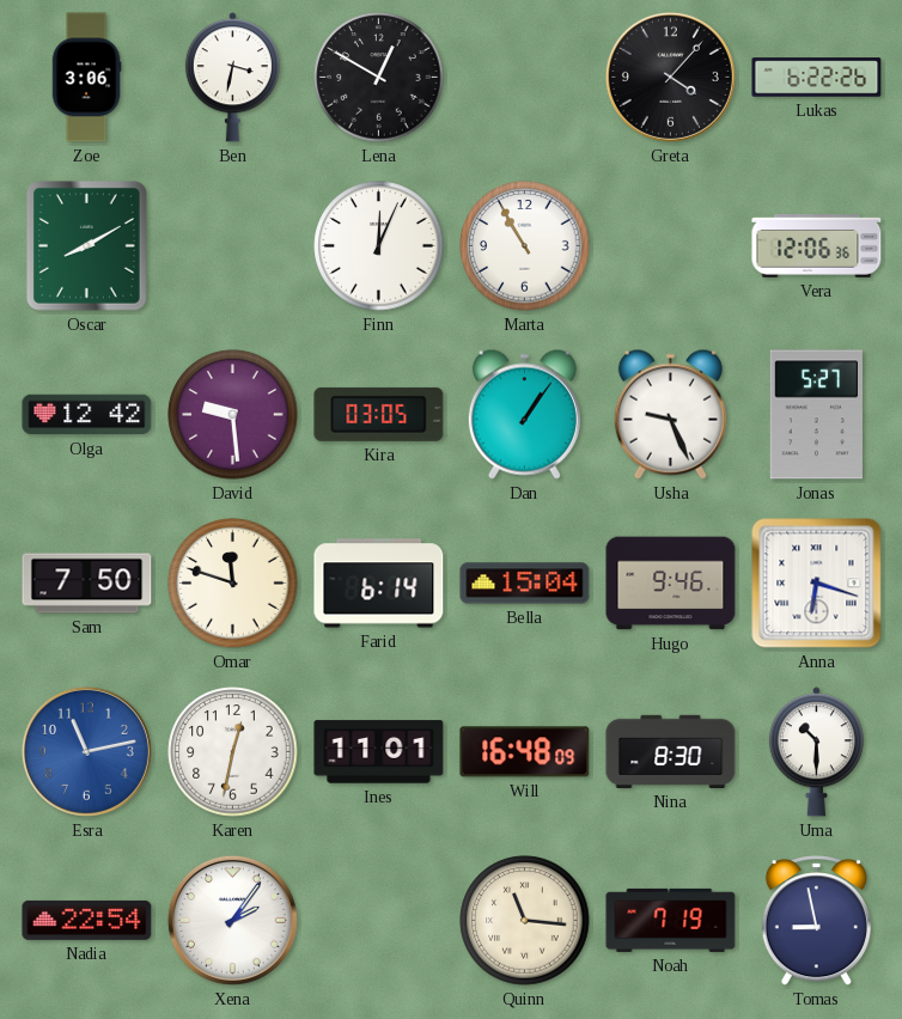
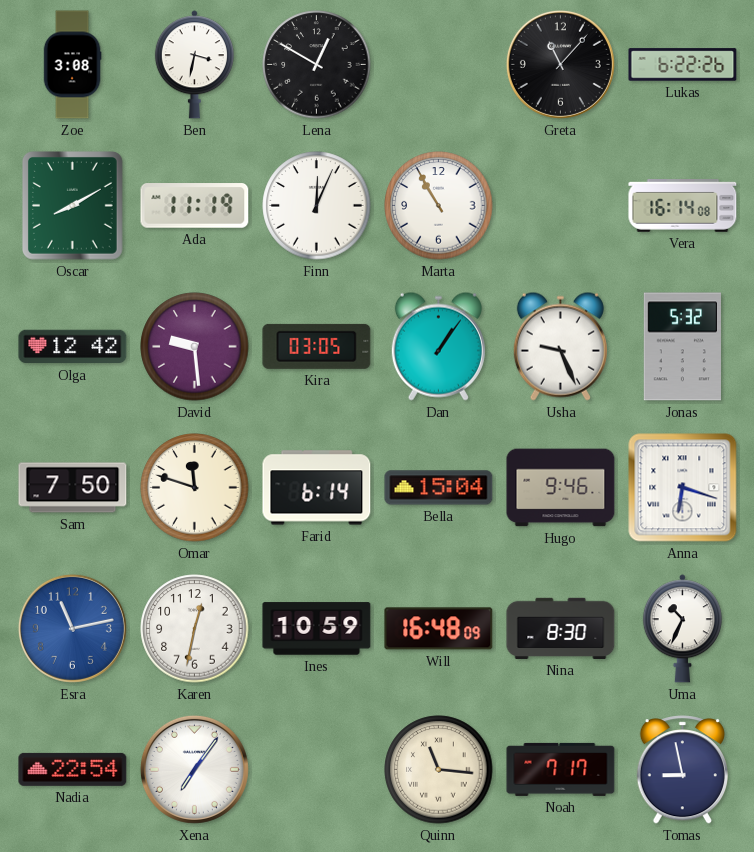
Zoe: 3:06 -> 3:08
Greta: 4:07 -> 11:07
Ada: none -> 11:19
Vera: 12:06 -> 16:14
Jonas: 5:27 -> 5:32
Ines: 11:01 -> 10:59
Uma: 10:30 -> 10:34
Xena: 2:06 -> 7:06
Noah: 7:19 -> 7:17
